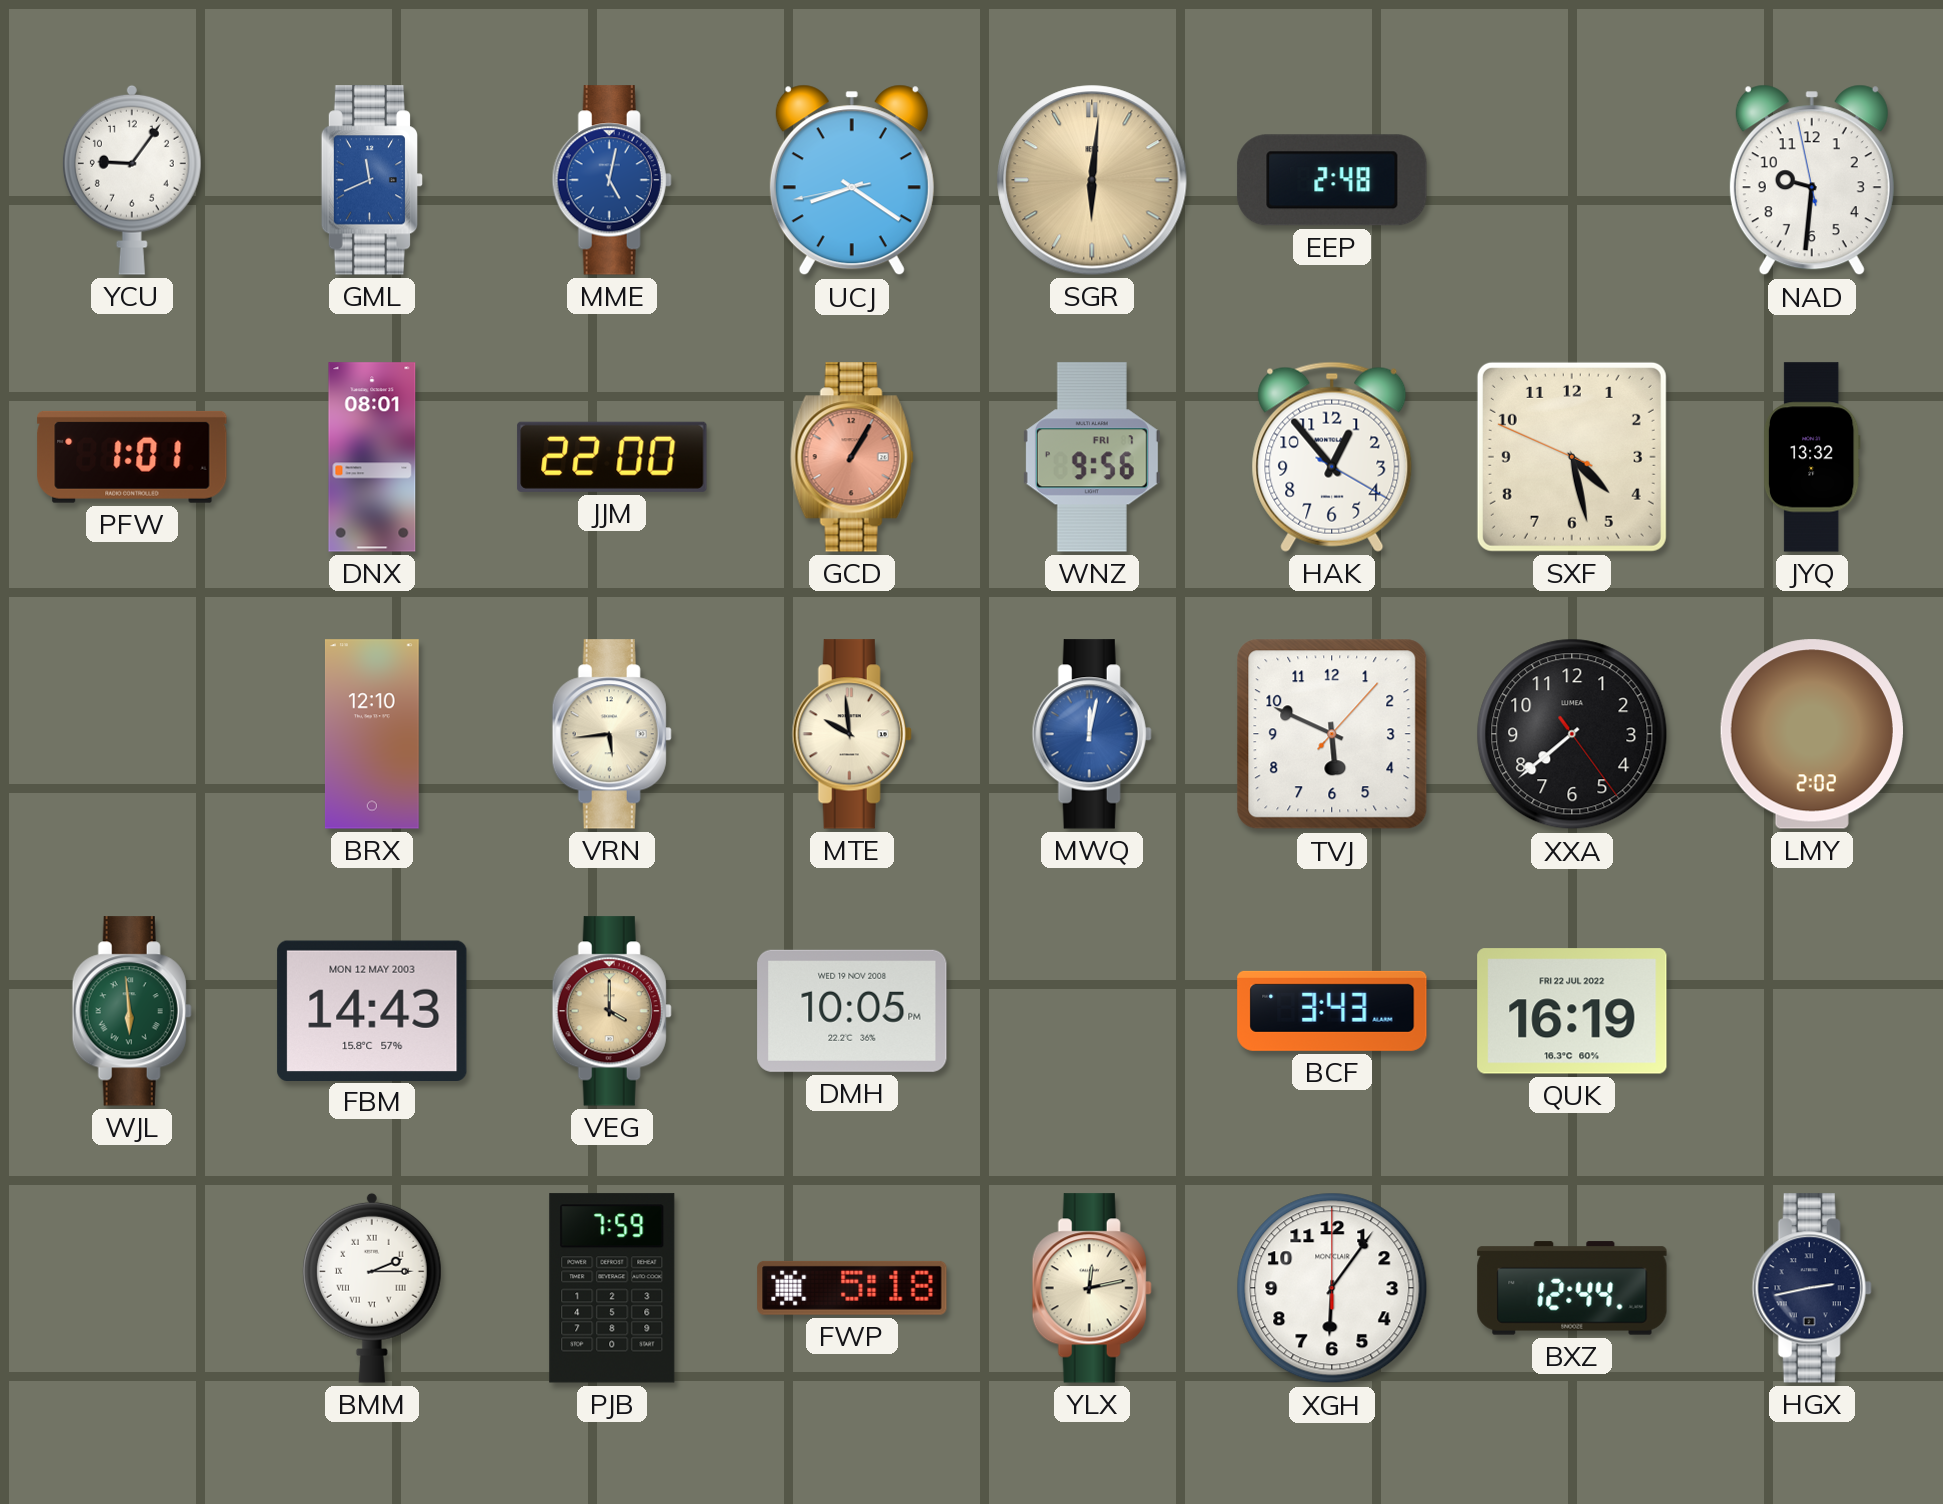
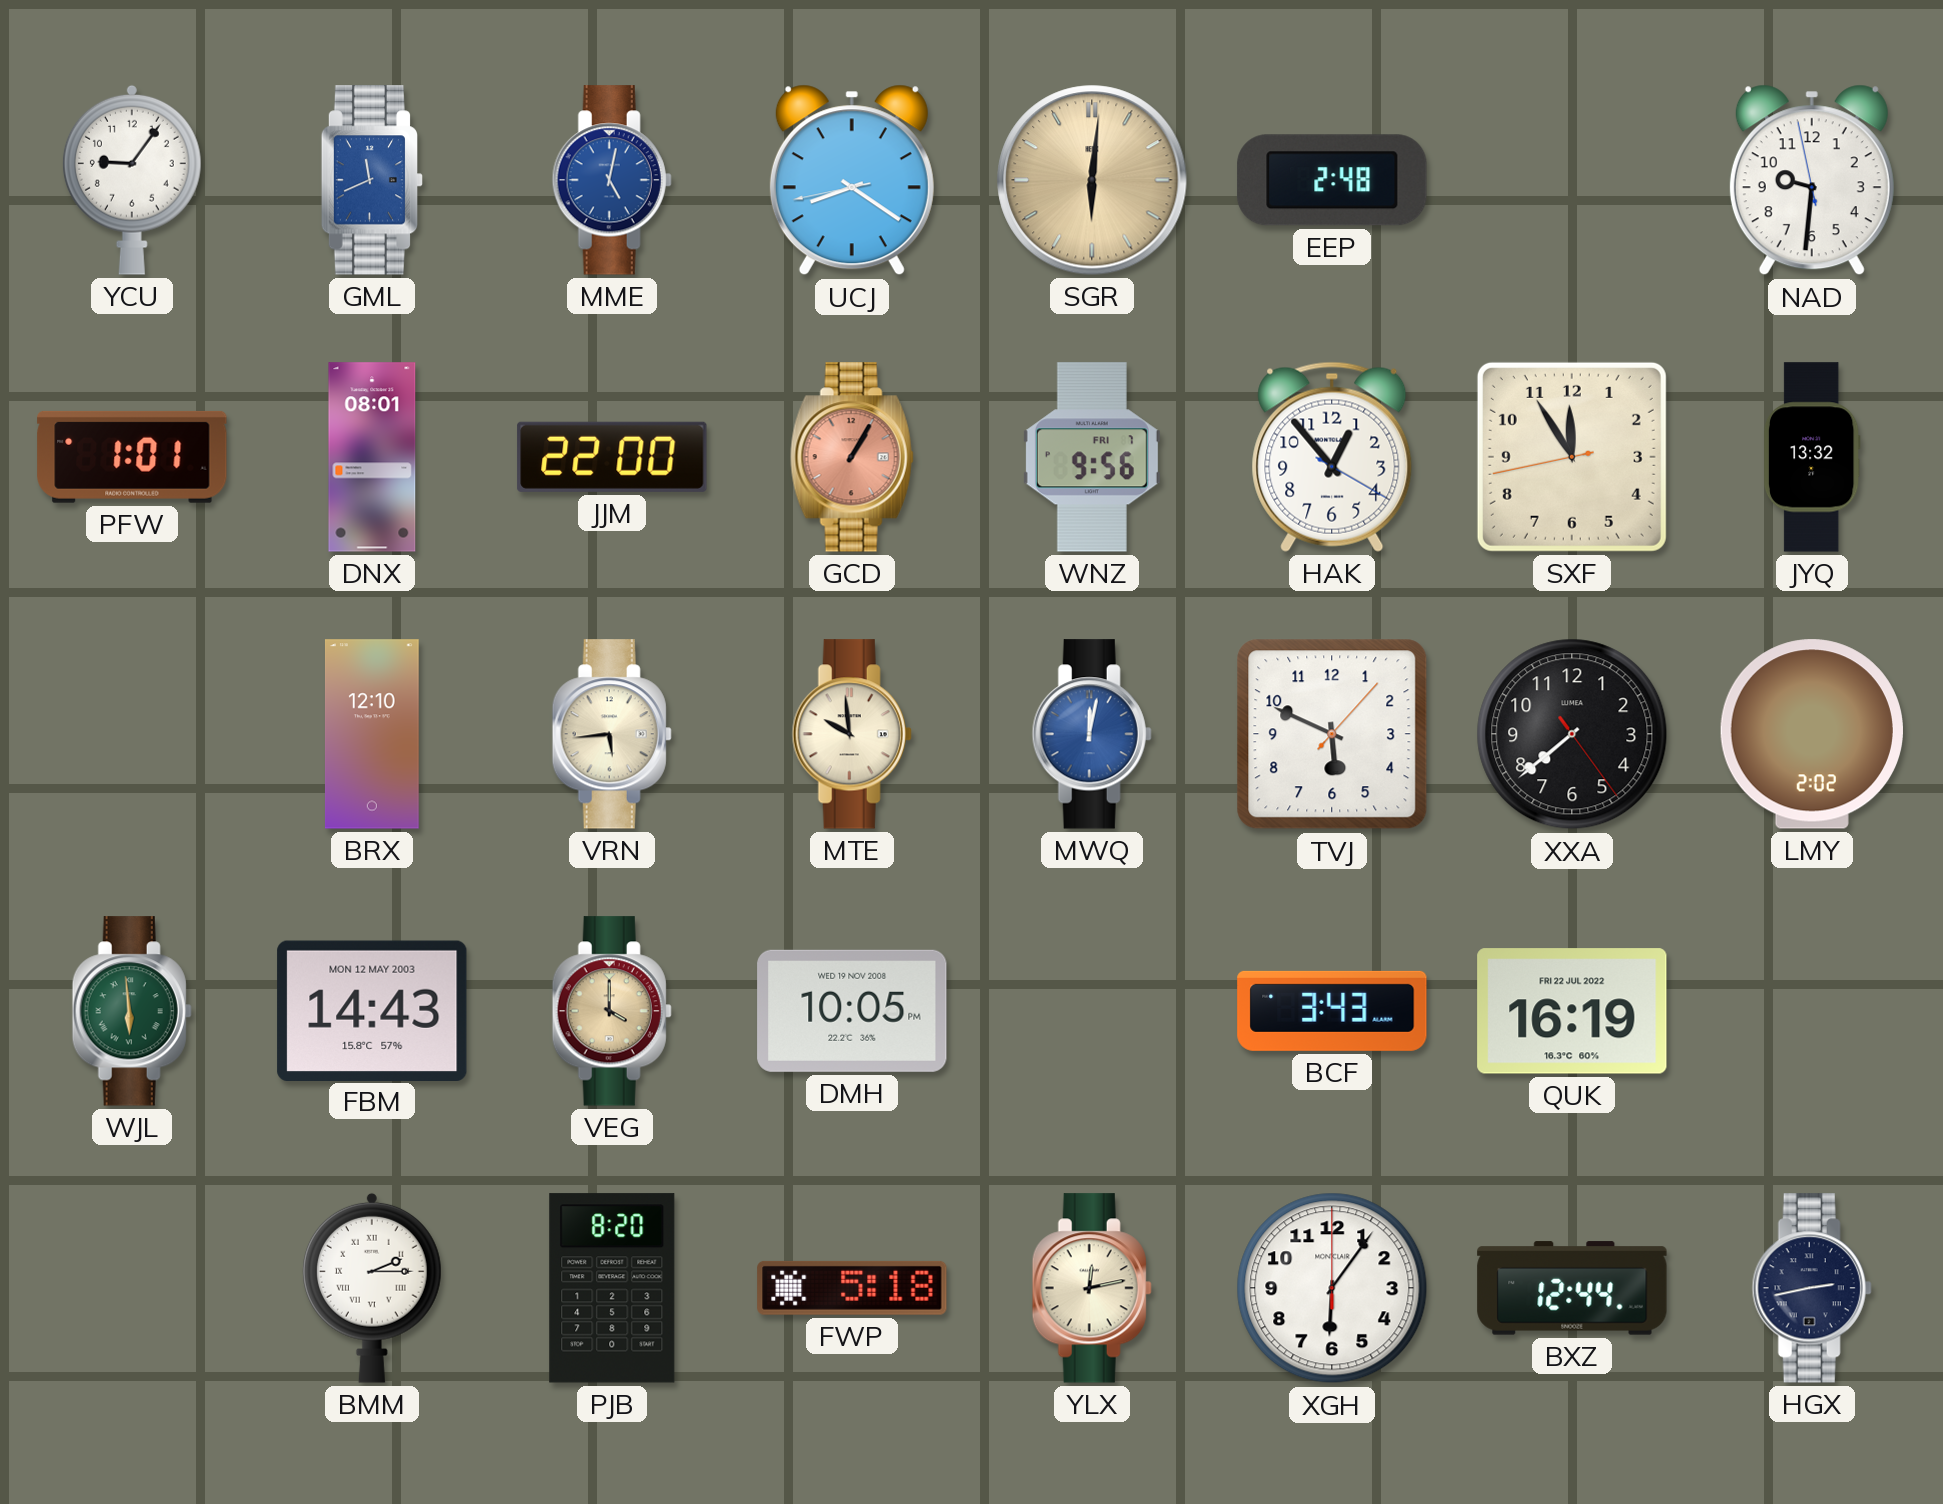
SXF: 4:27 -> 11:54
PJB: 7:59 -> 8:20
